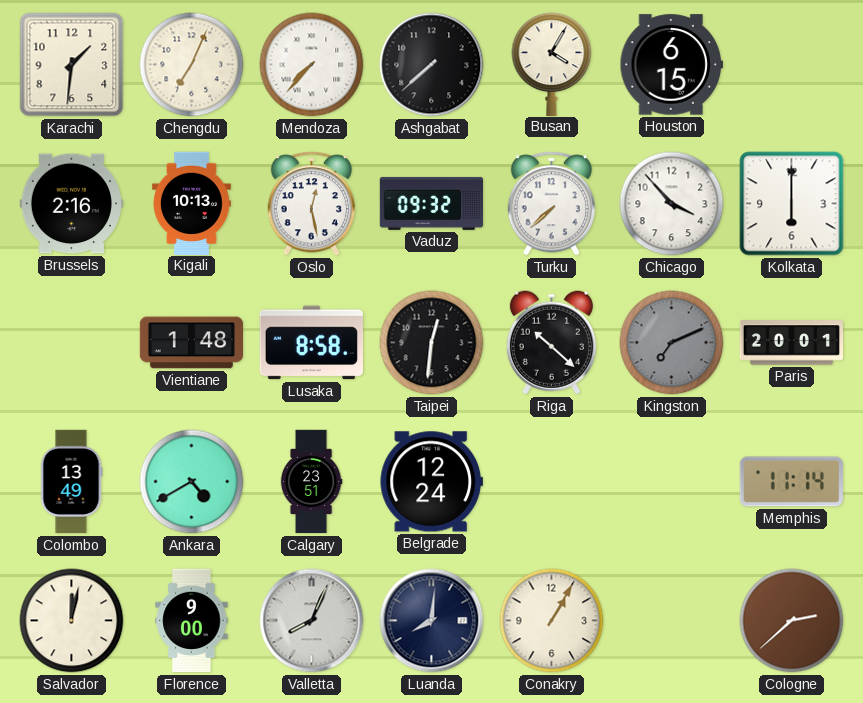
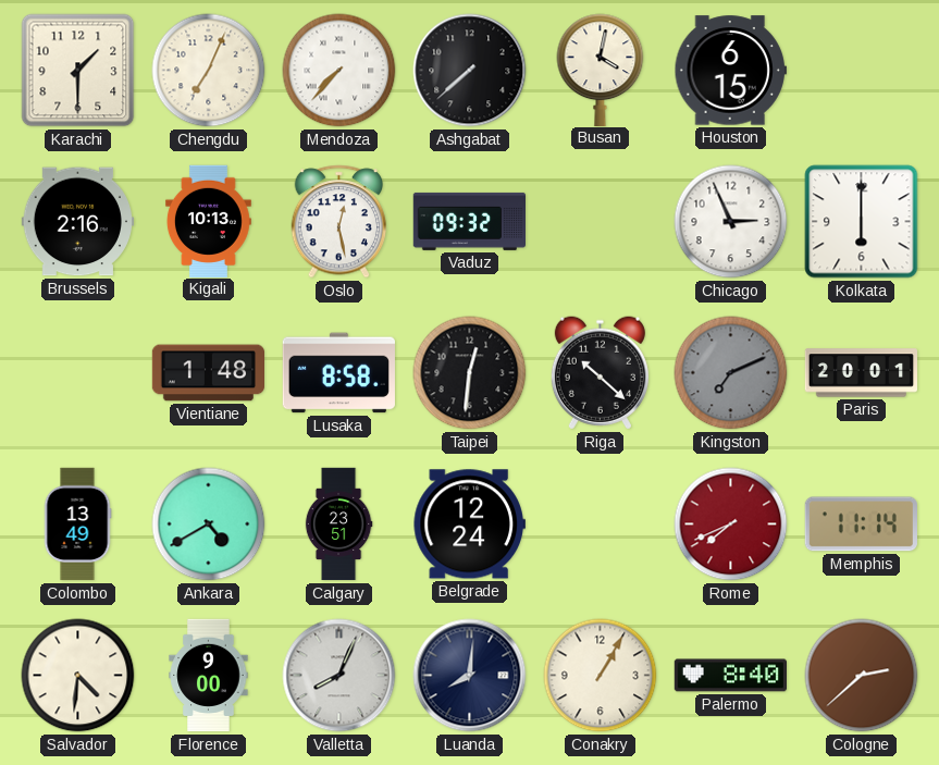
Karachi: 1:31 -> 1:30
Busan: 4:05 -> 4:02
Turku: 7:38 -> none
Chicago: 3:53 -> 2:56
Rome: none -> 7:41
Salvador: 12:02 -> 4:31
Palermo: none -> 8:40
